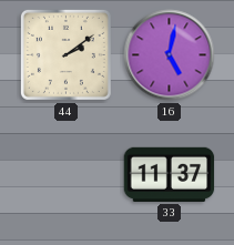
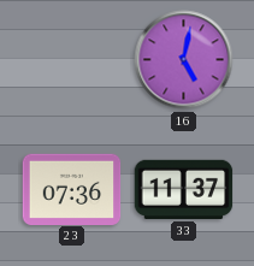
44: 2:09 -> none
23: none -> 07:36
